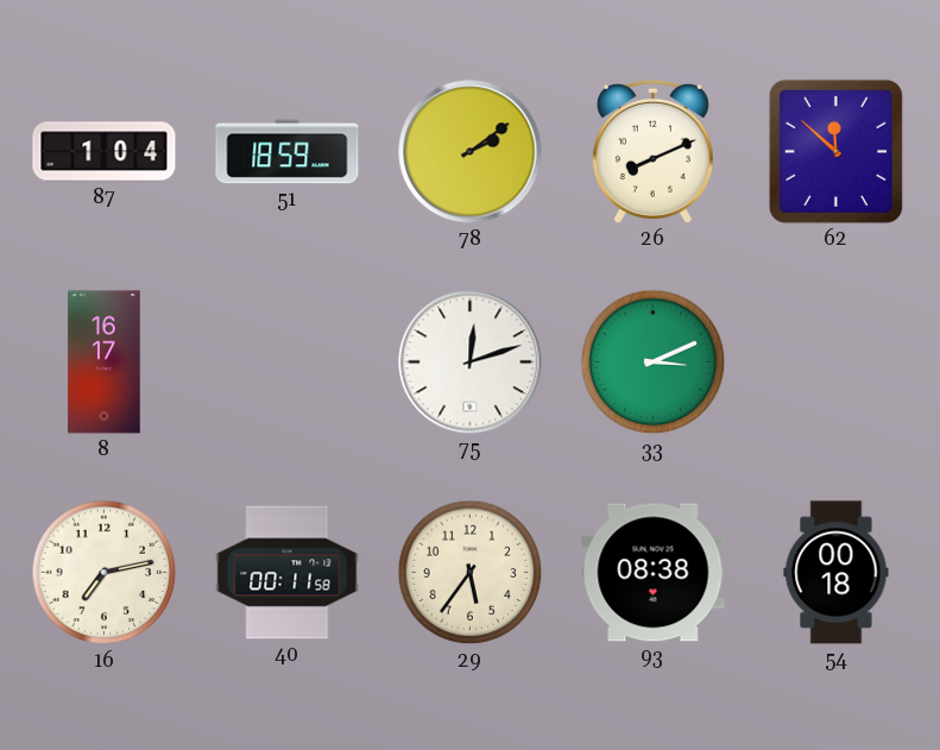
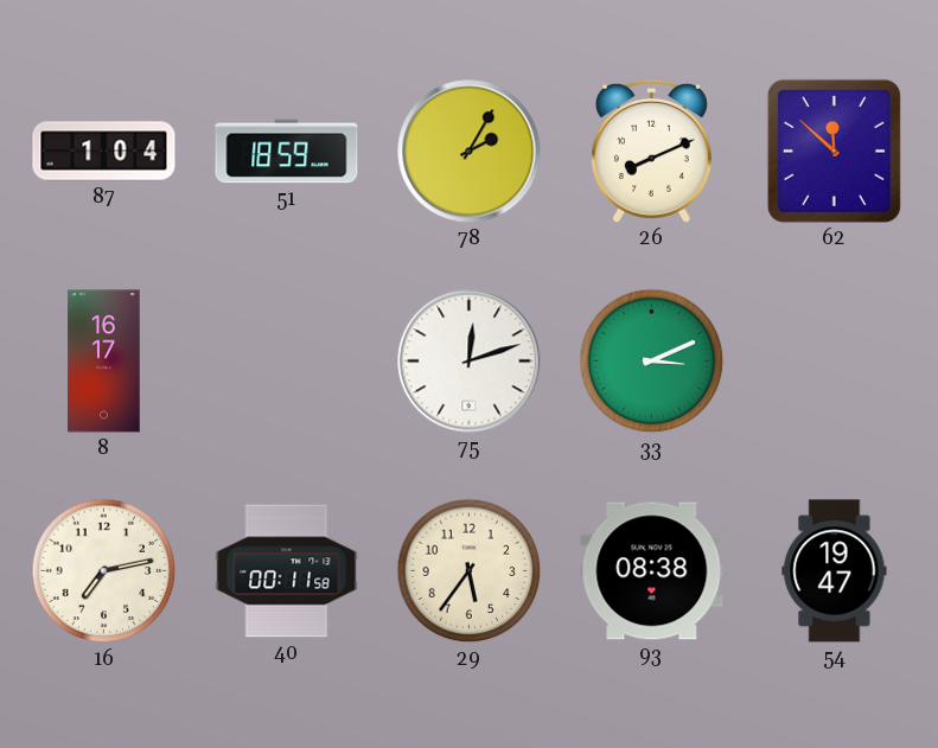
78: 2:09 -> 2:05
54: 00:18 -> 19:47
